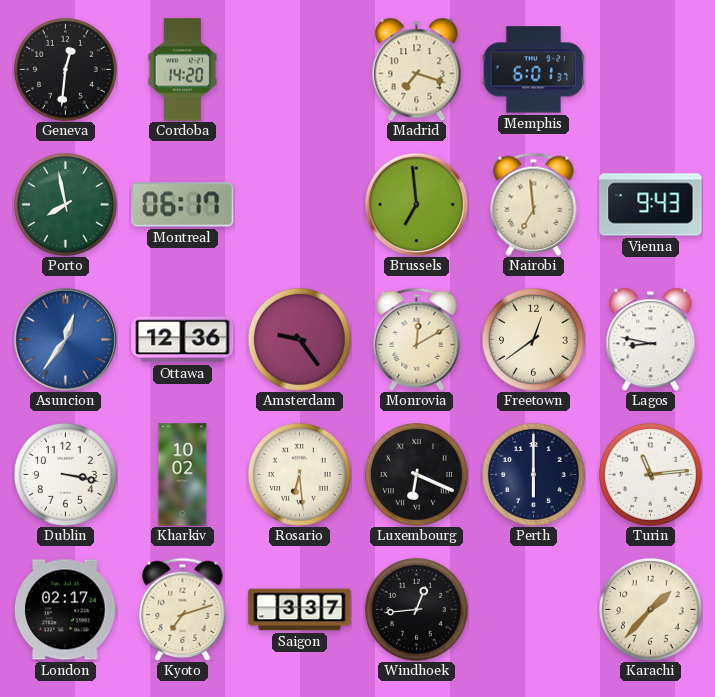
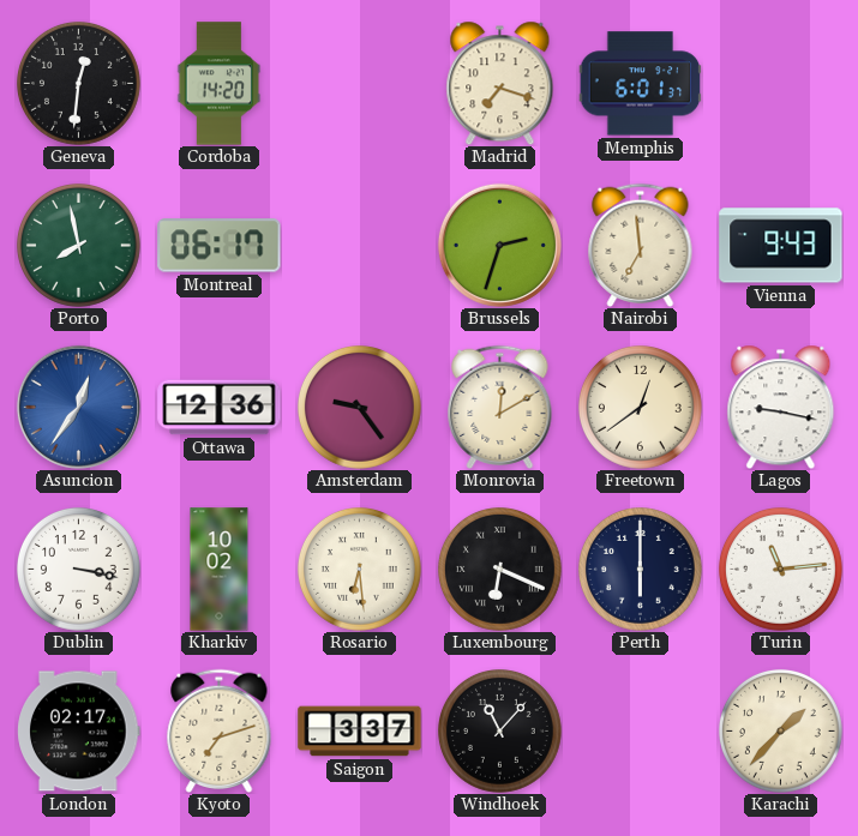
Brussels: 6:59 -> 2:33
Lagos: 8:47 -> 9:17
Windhoek: 12:44 -> 11:07
